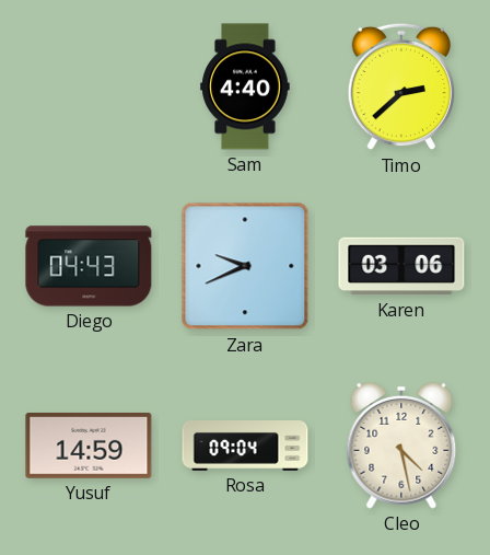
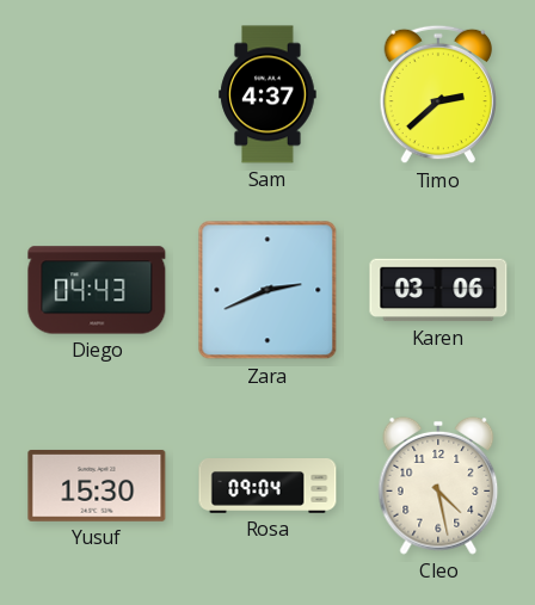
Sam: 4:40 -> 4:37
Zara: 9:41 -> 2:41
Yusuf: 14:59 -> 15:30
